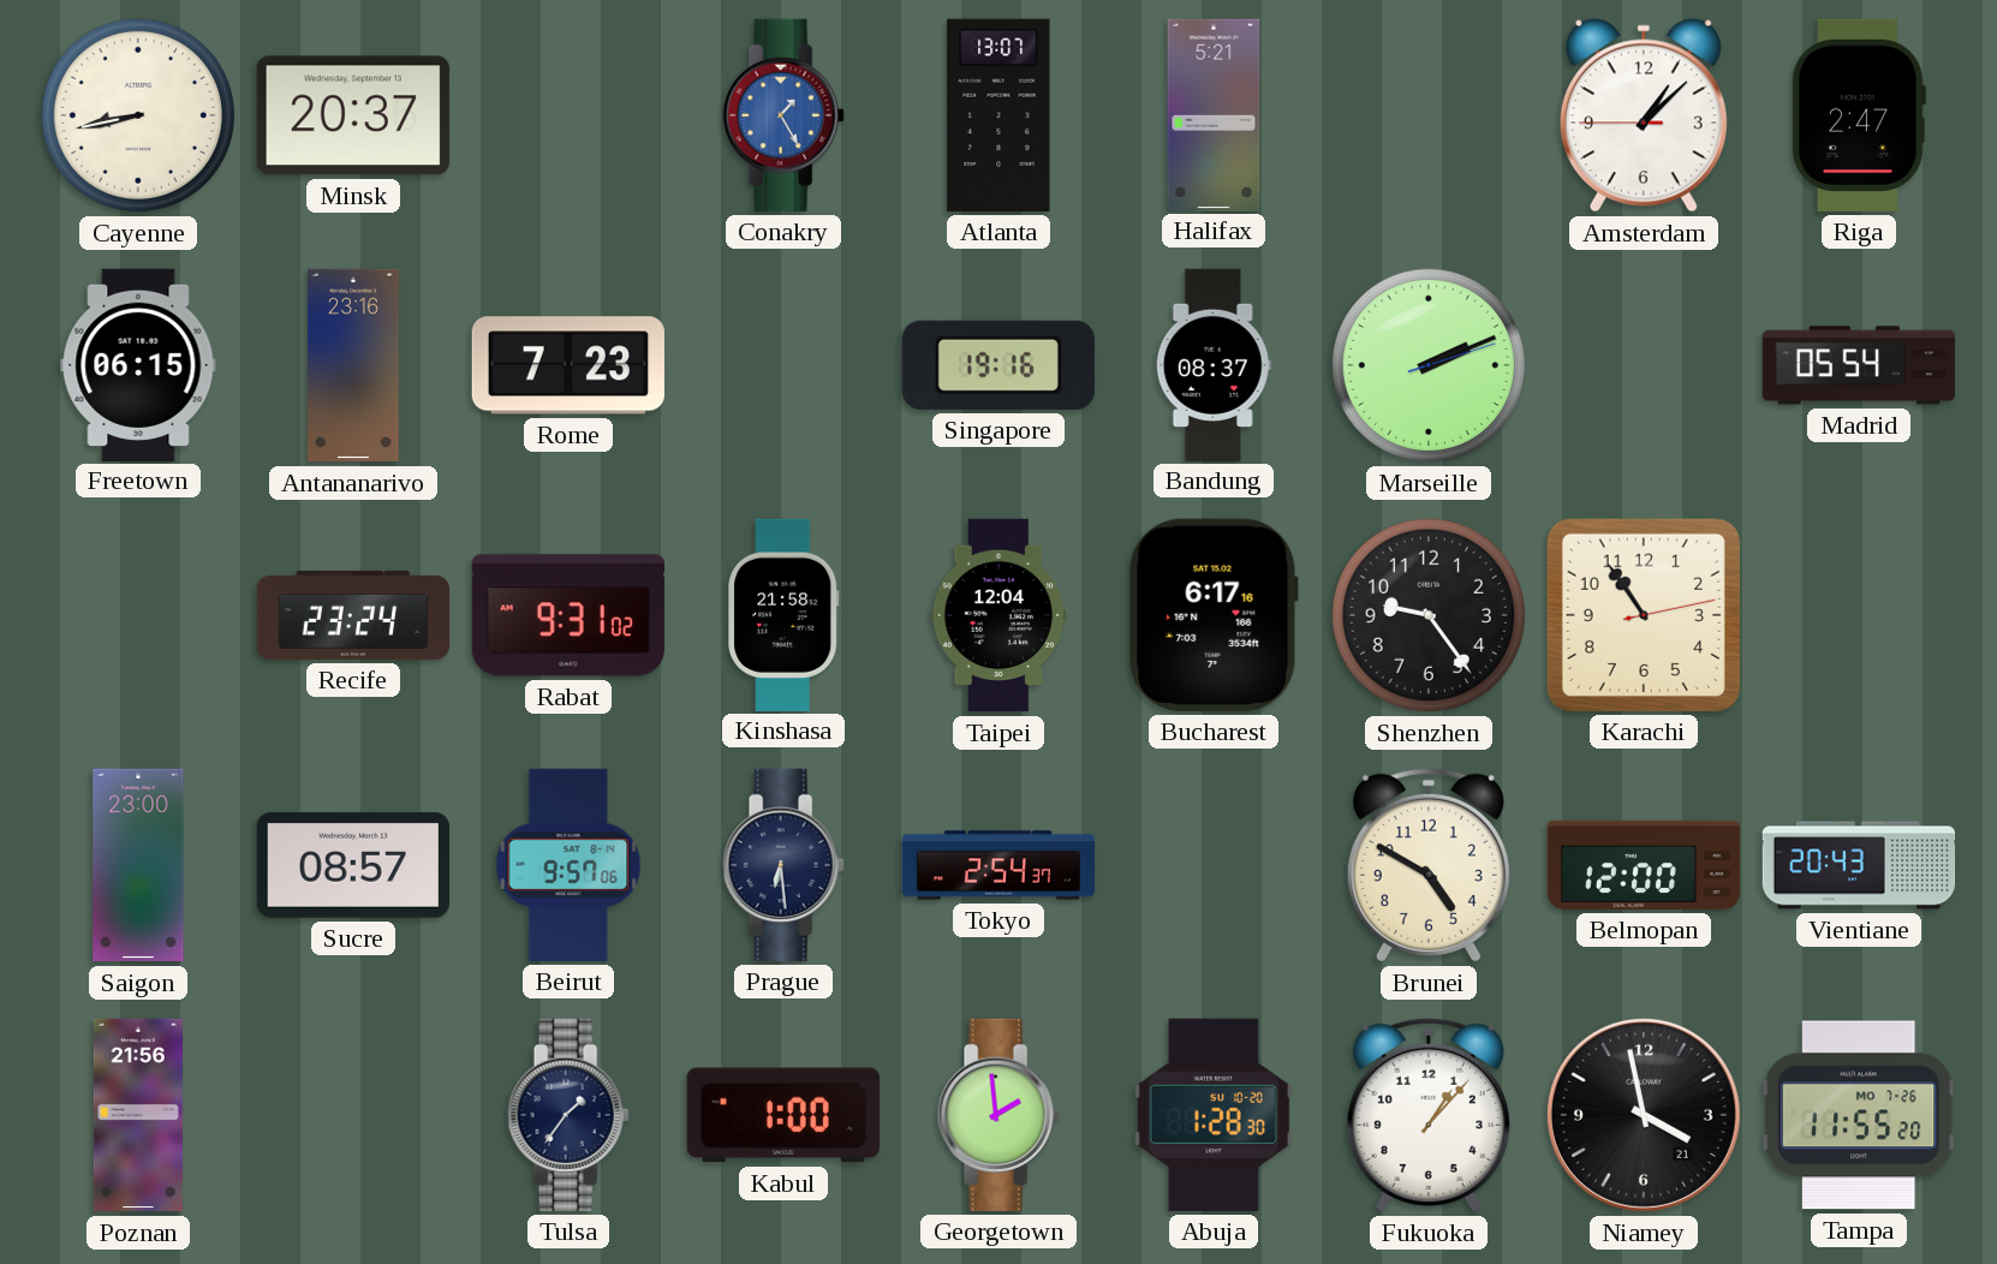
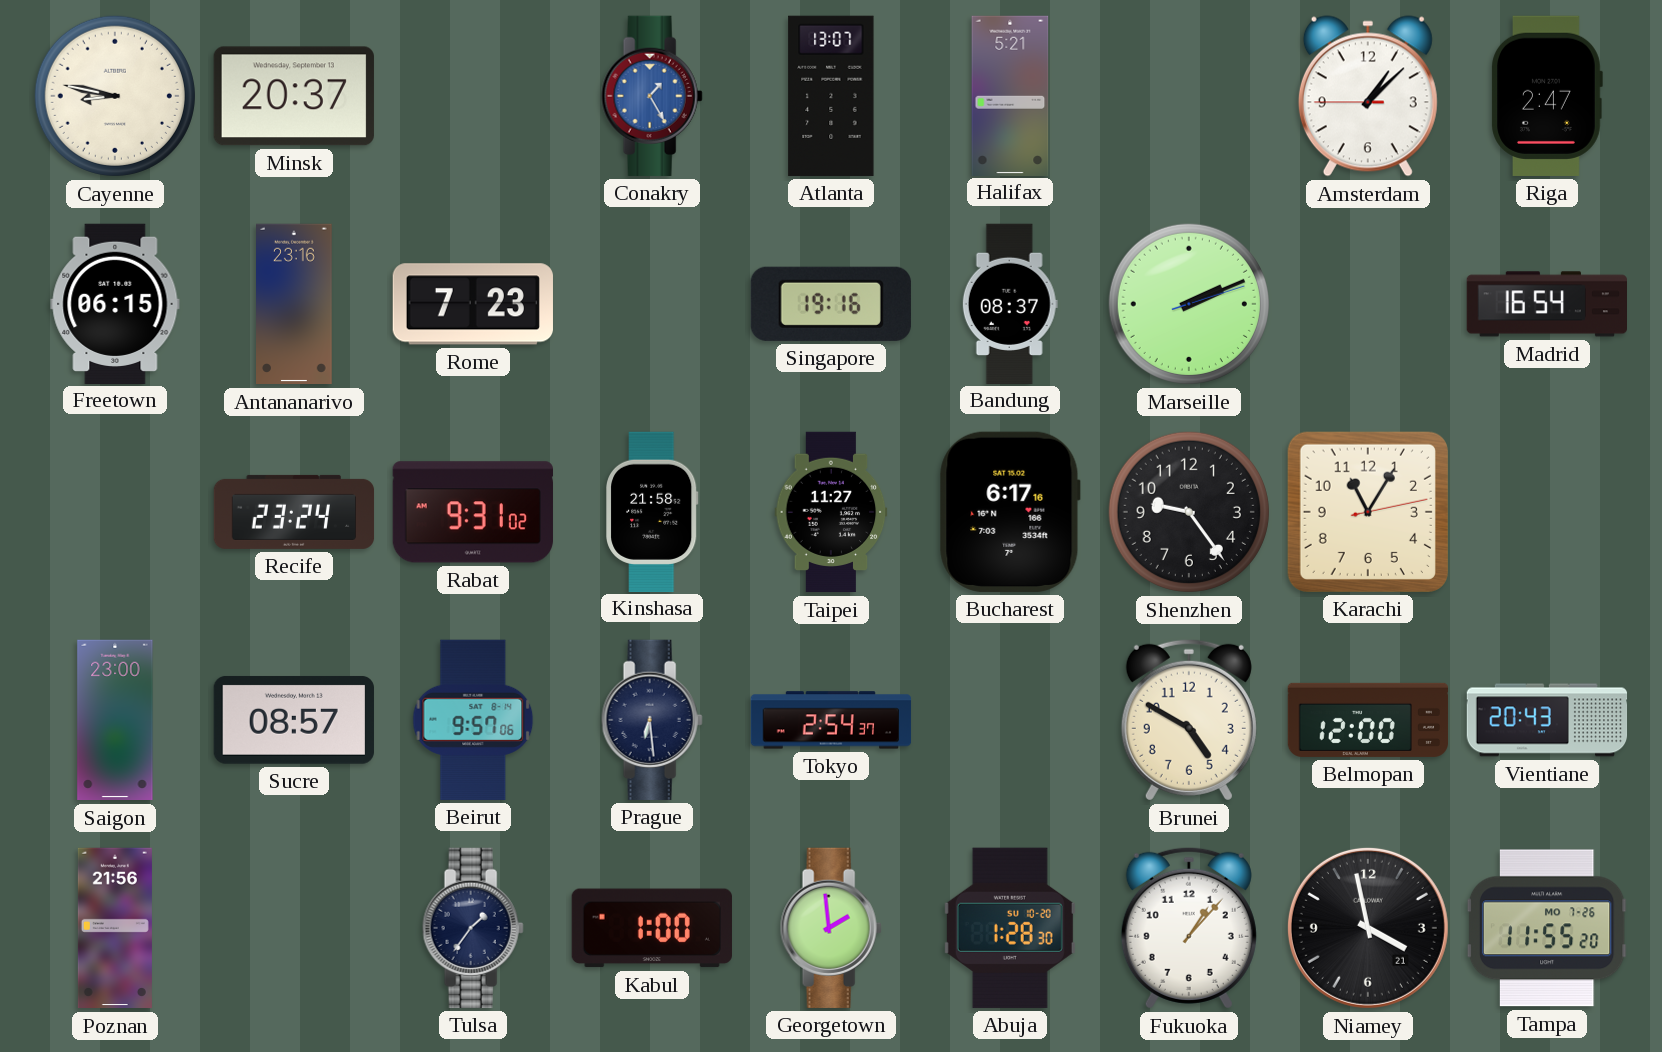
Cayenne: 8:43 -> 8:47
Madrid: 05:54 -> 16:54
Taipei: 12:04 -> 11:27
Karachi: 10:54 -> 11:05
